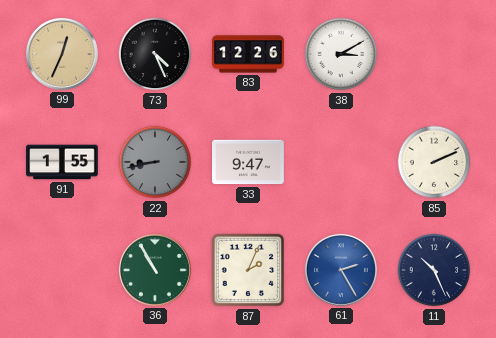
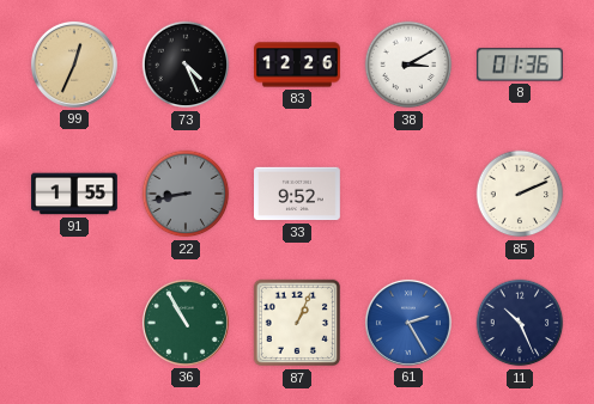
8: none -> 01:36
33: 9:47 -> 9:52
87: 2:04 -> 1:04
